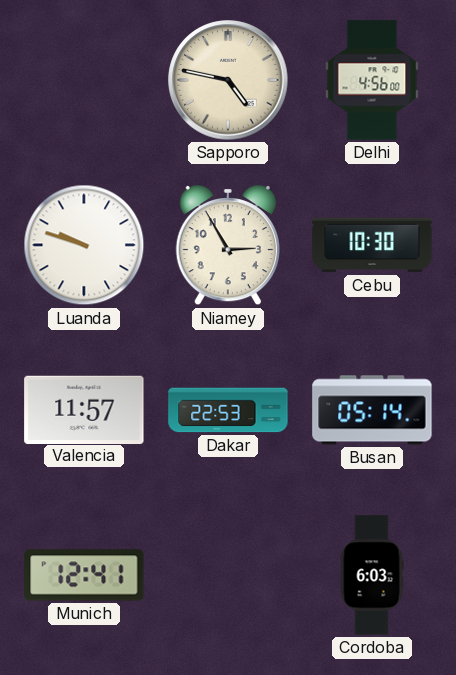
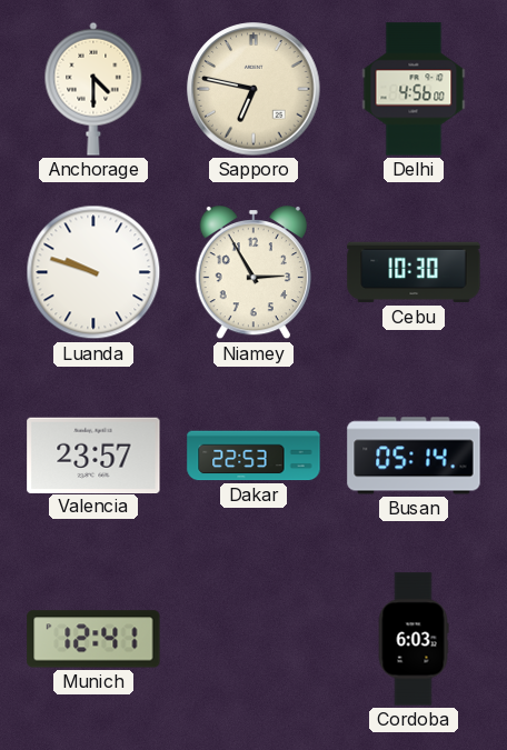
Anchorage: none -> 4:30
Sapporo: 4:47 -> 6:47
Valencia: 11:57 -> 23:57
